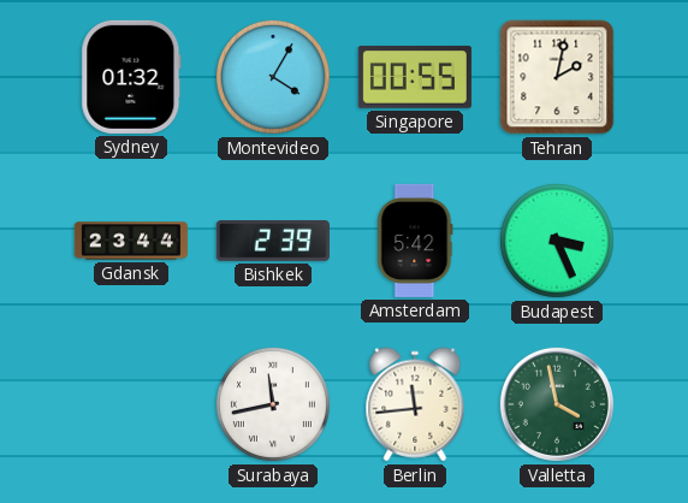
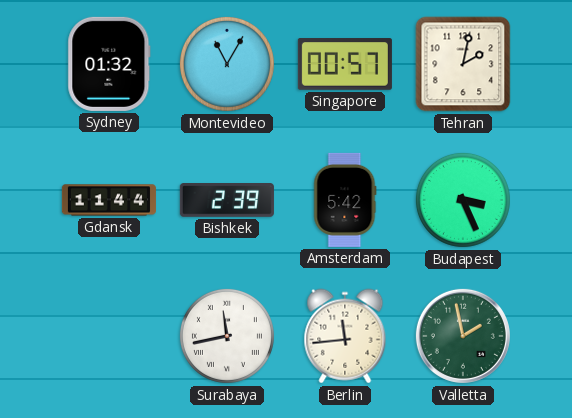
Montevideo: 4:05 -> 11:05
Singapore: 00:55 -> 00:57
Gdansk: 23:44 -> 11:44
Valletta: 3:58 -> 1:58
